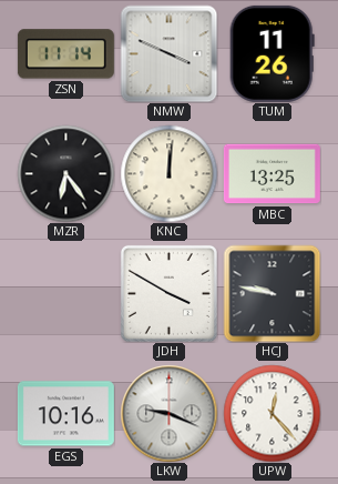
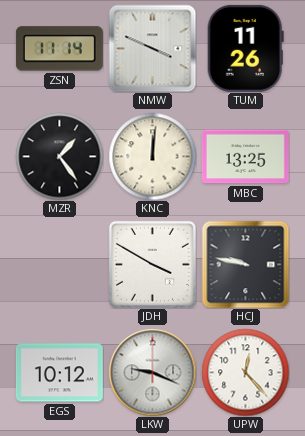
MZR: 6:24 -> 1:24
EGS: 10:16 -> 10:12
